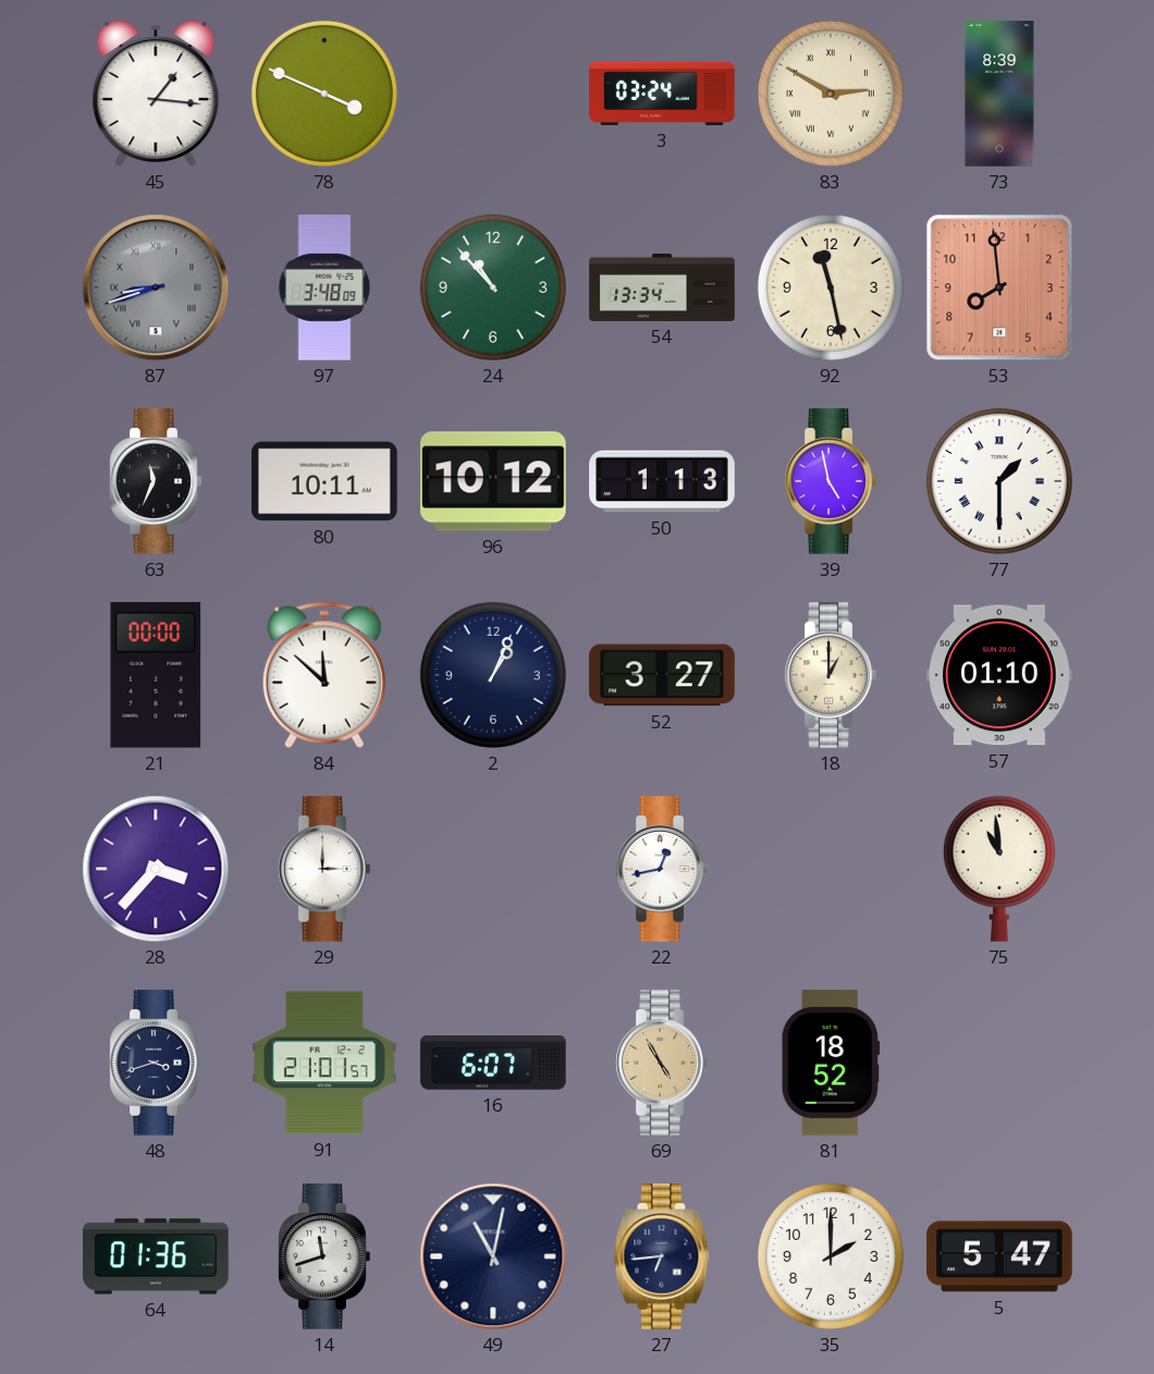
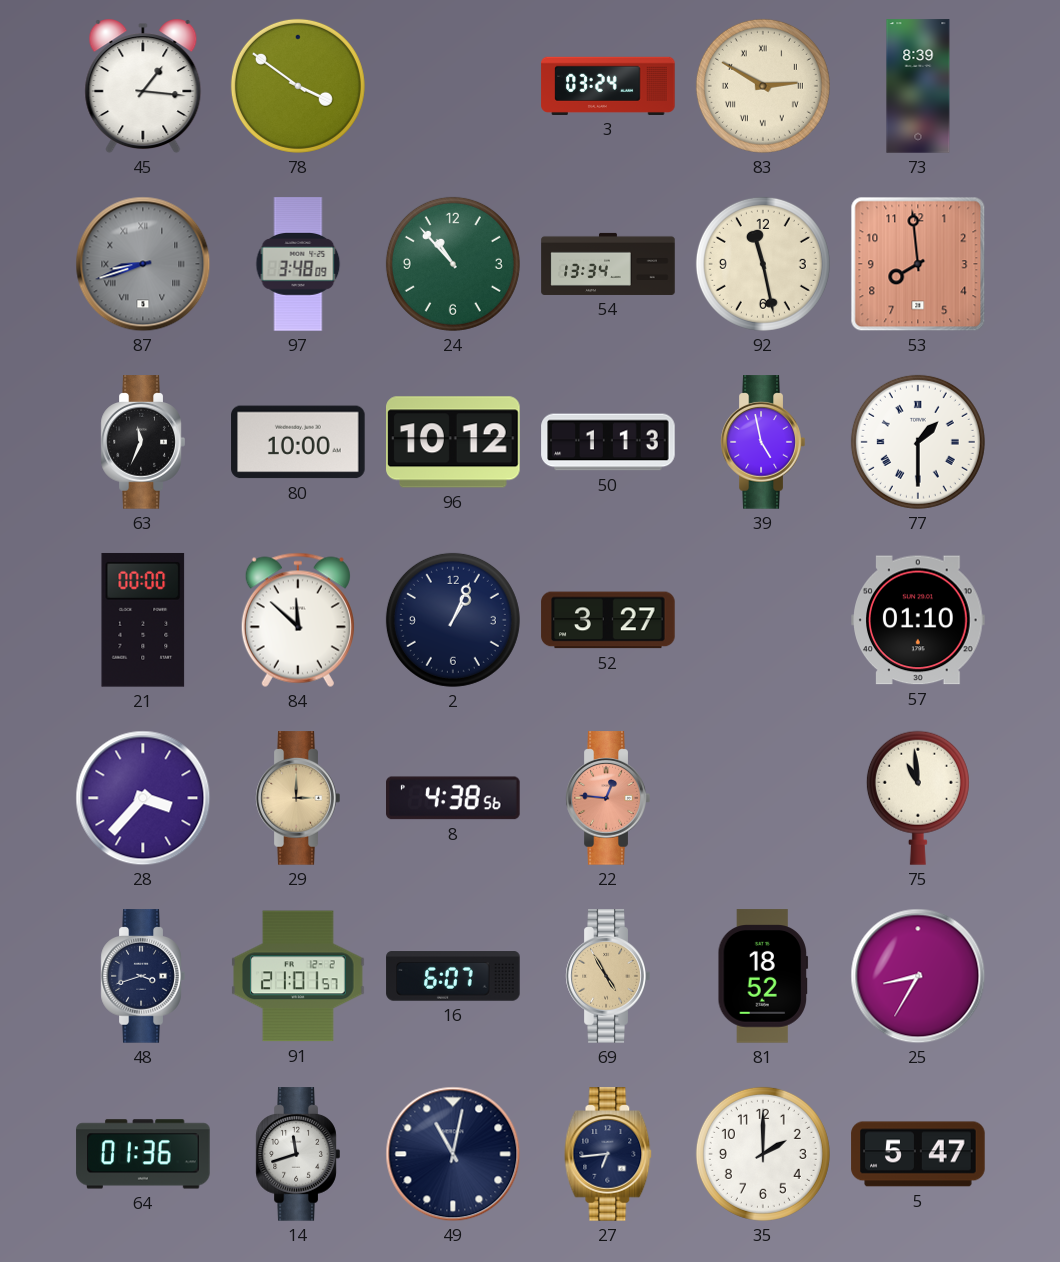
78: 3:49 -> 3:51
80: 10:11 -> 10:00
18: 1:00 -> none
29 dial: white -> champagne
8: none -> 4:38
22: 12:43 -> 12:46
22 dial: white -> salmon
25: none -> 8:35
